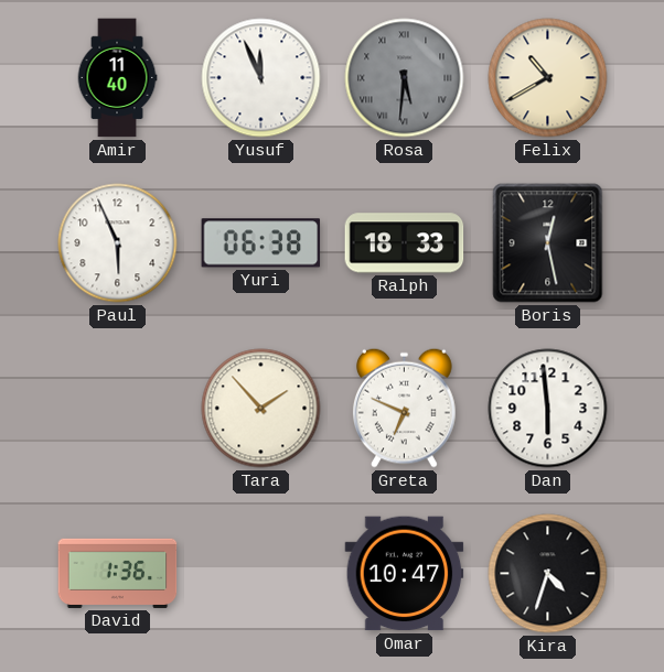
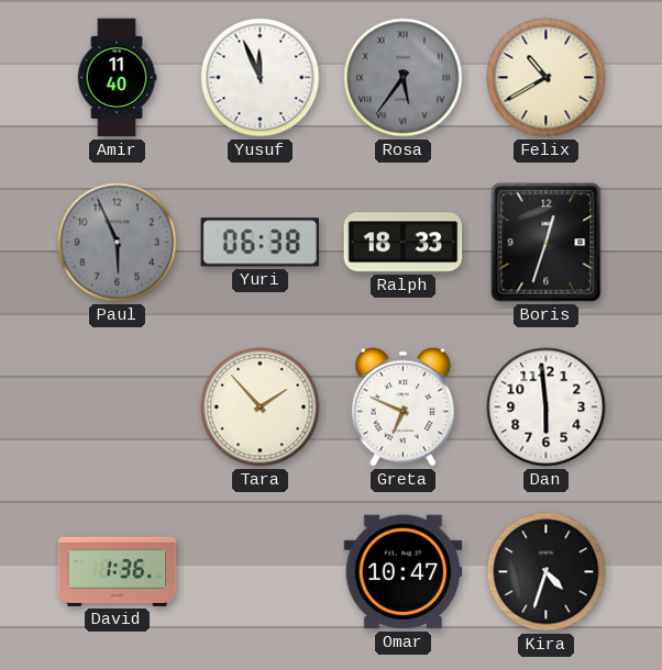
Rosa: 5:31 -> 5:36
Paul dial: white -> grey
Boris: 12:28 -> 12:33
